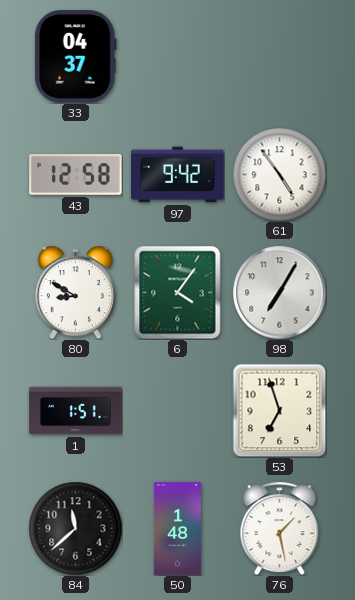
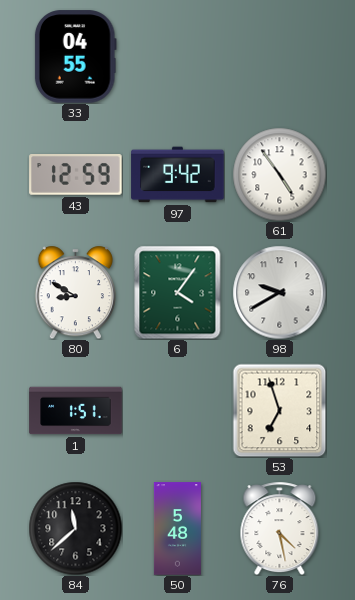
33: 04:37 -> 04:55
43: 12:58 -> 12:59
98: 7:05 -> 9:40
50: 1:48 -> 5:48
76: 1:28 -> 4:28
